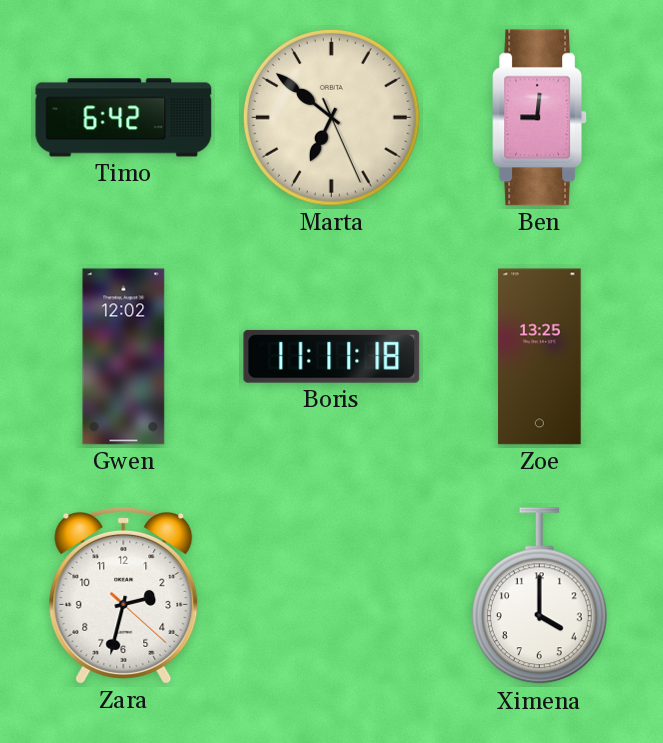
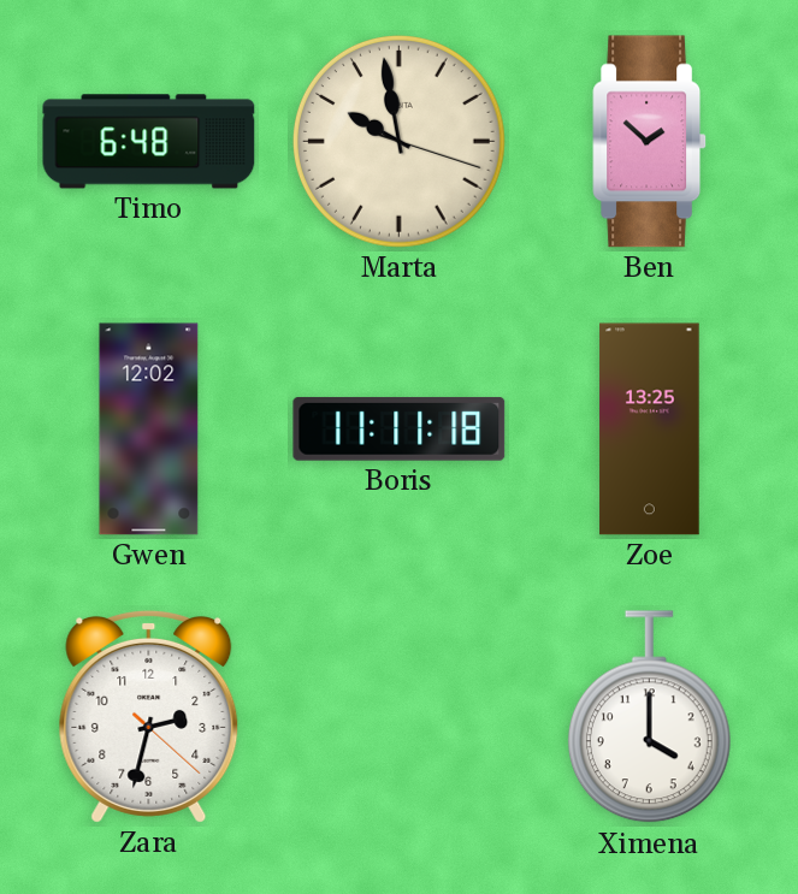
Timo: 6:42 -> 6:48
Marta: 6:51 -> 9:58
Ben: 9:01 -> 1:52
